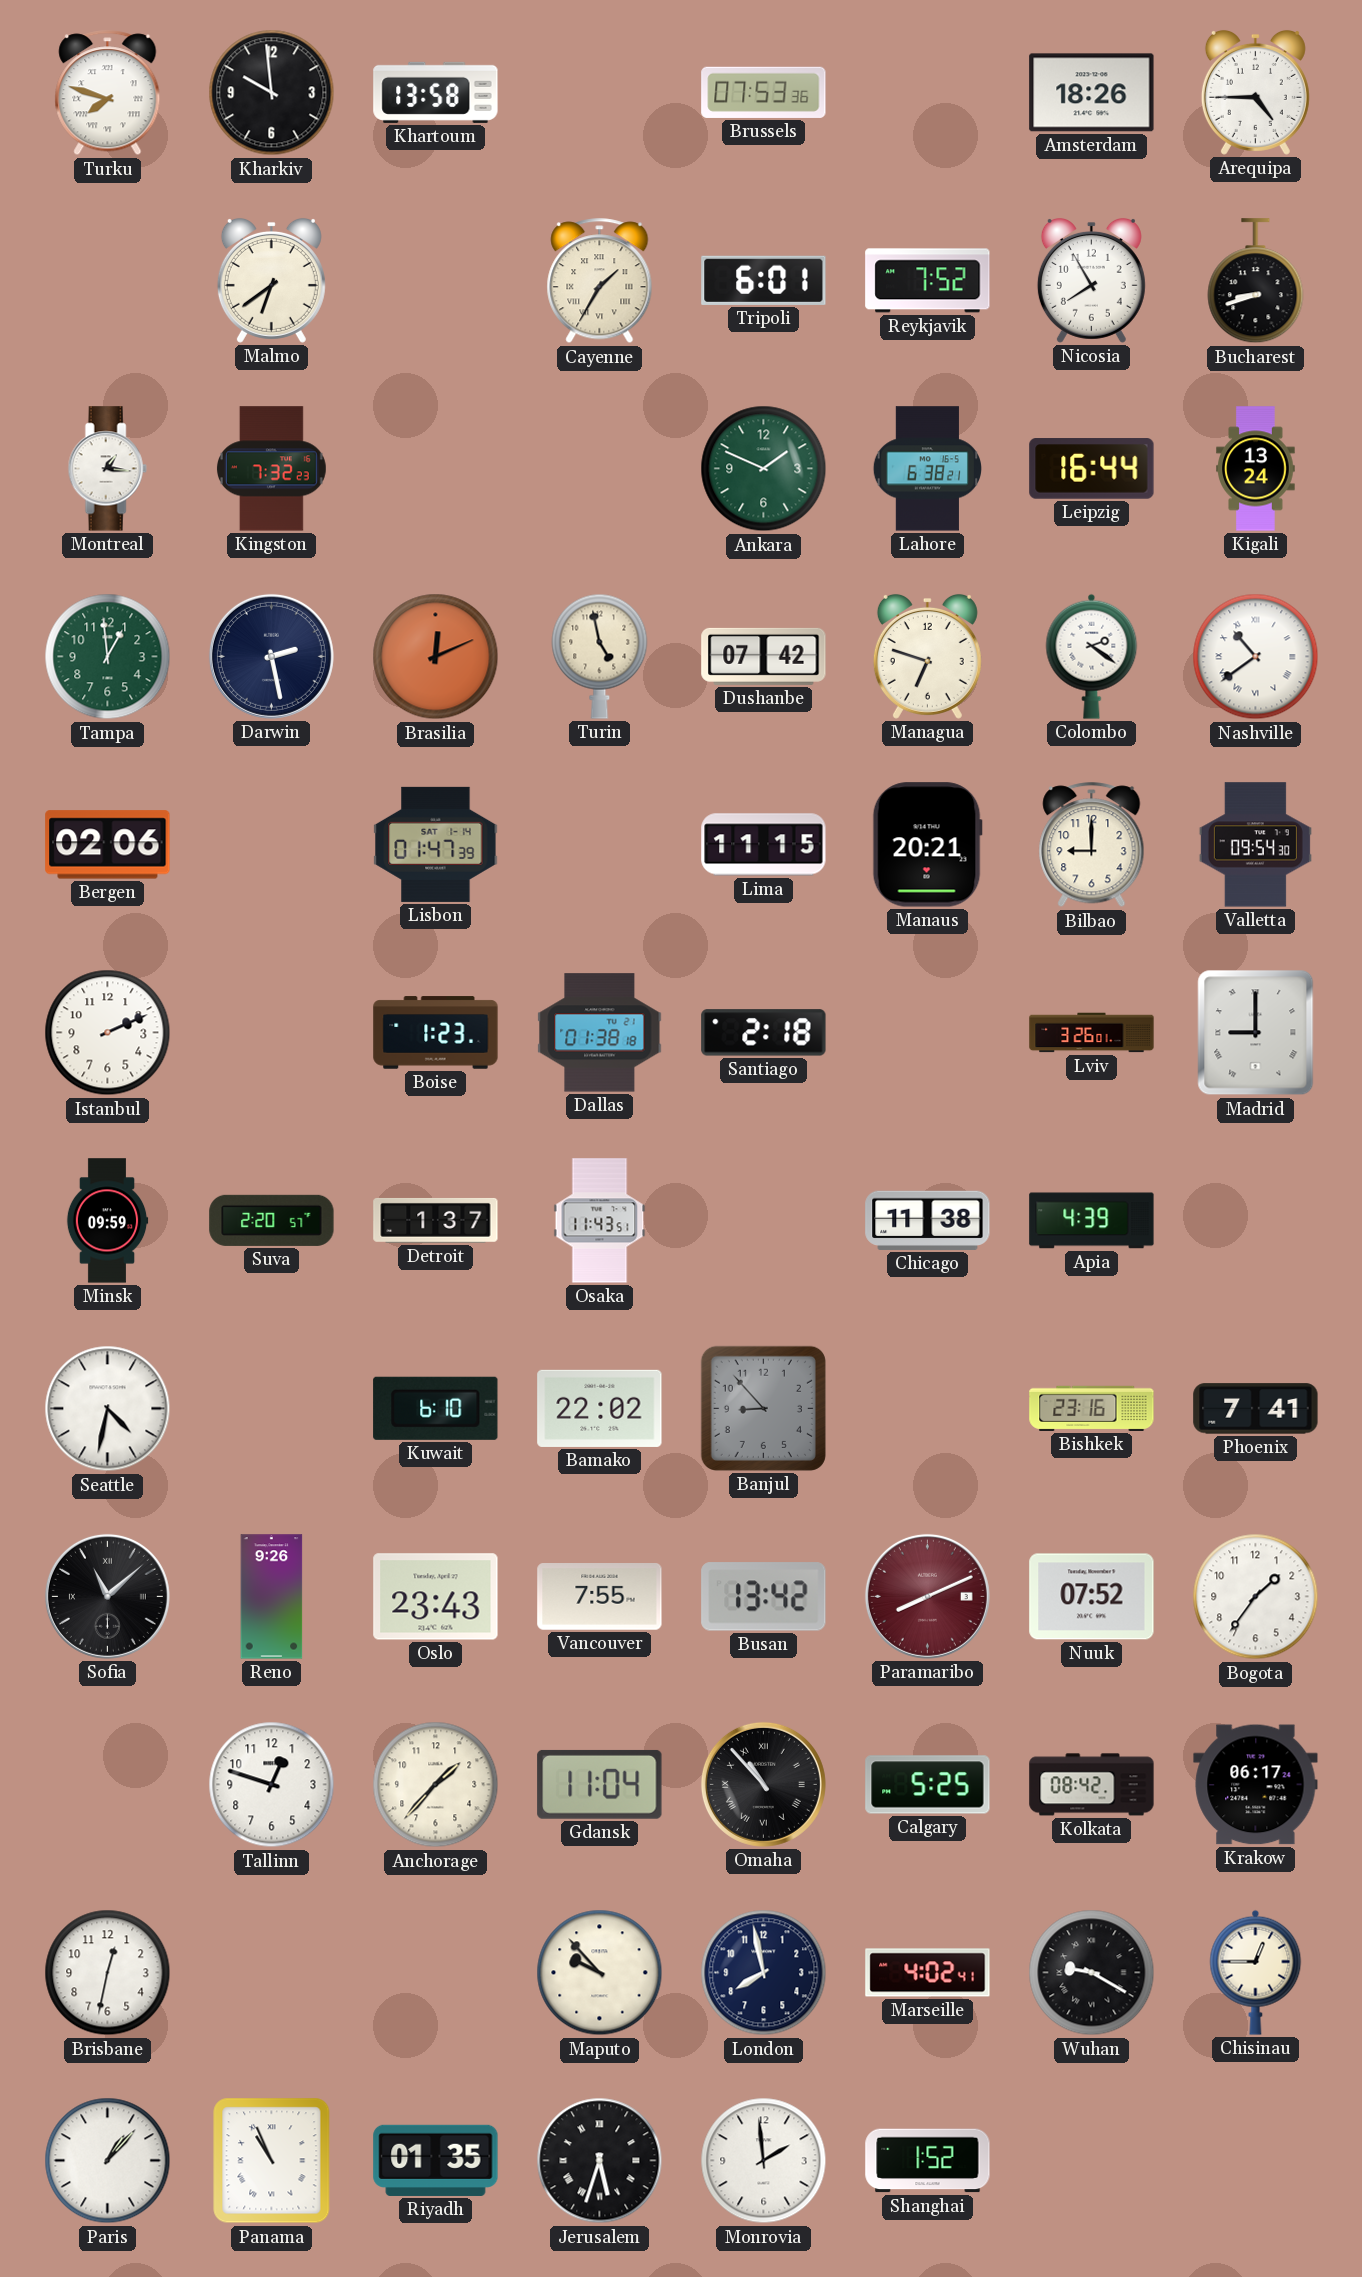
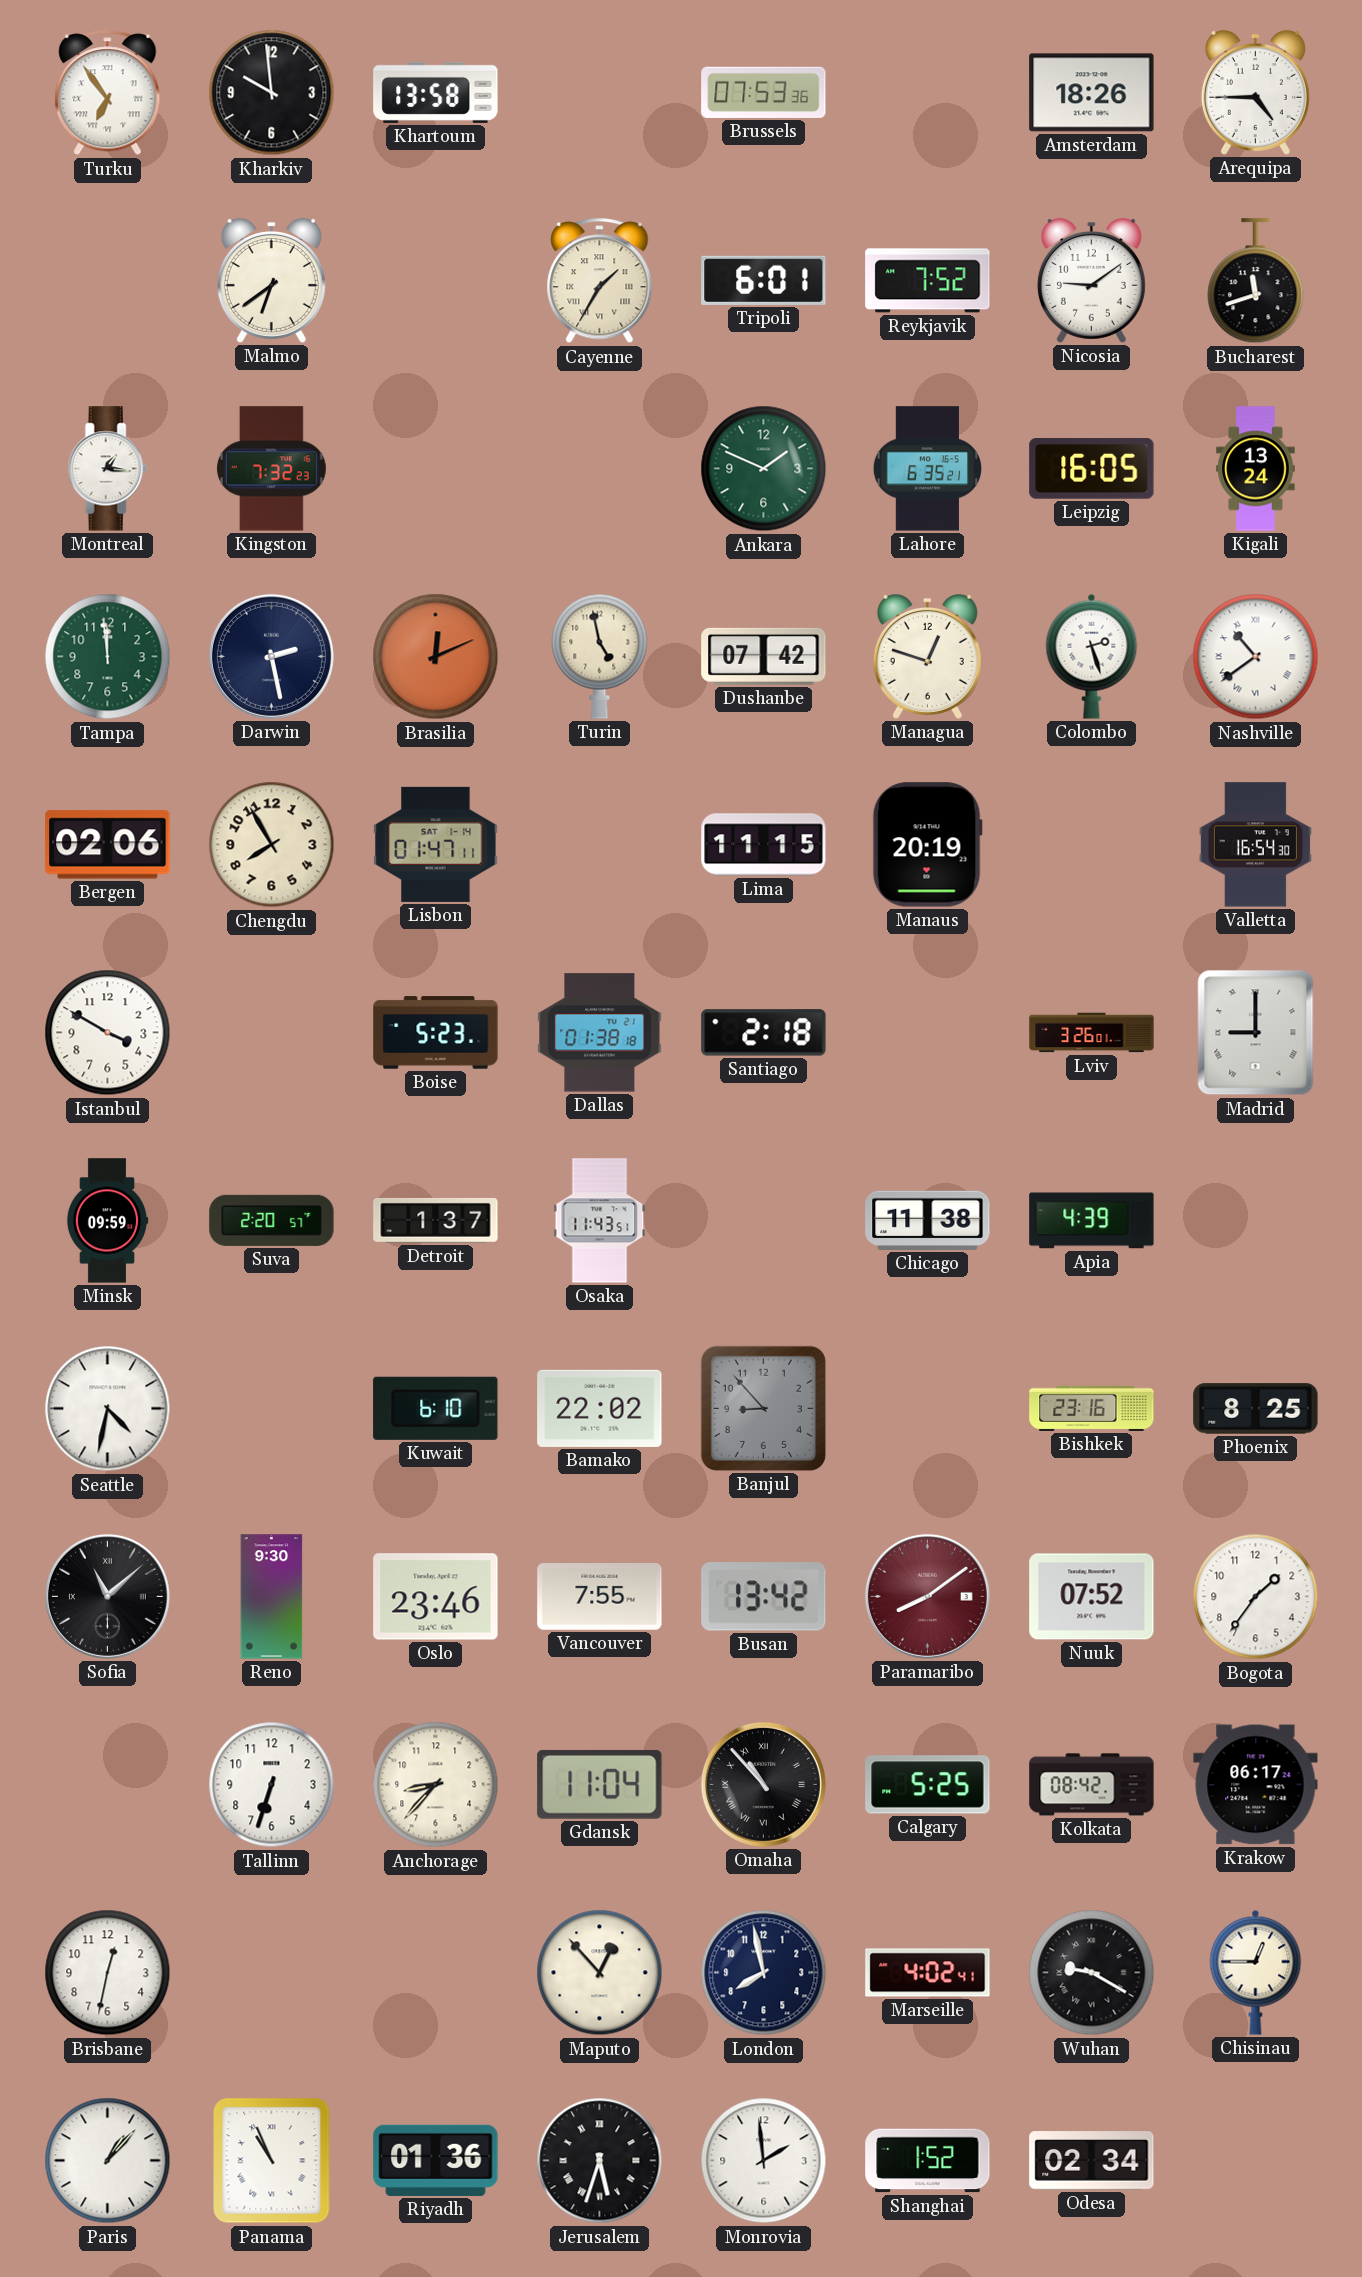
Turku: 7:48 -> 6:54
Nicosia: 7:55 -> 9:09
Bucharest: 8:42 -> 11:42
Lahore: 6:38 -> 6:35
Leipzig: 16:44 -> 16:05
Tampa: 12:59 -> 11:59
Managua: 6:48 -> 12:48
Colombo: 2:21 -> 2:27
Chengdu: none -> 7:55
Lisbon: 01:47:39 -> 01:47:11
Manaus: 20:21 -> 20:19
Bilbao: 9:00 -> none
Valletta: 09:54 -> 16:54
Istanbul: 2:11 -> 3:50
Boise: 1:23 -> 5:23
Phoenix: 7:41 -> 8:25
Reno: 9:26 -> 9:30
Oslo: 23:43 -> 23:46
Paramaribo: 8:11 -> 8:09
Tallinn: 12:48 -> 6:33
Anchorage: 1:37 -> 8:37
Maputo: 9:53 -> 12:53
Riyadh: 01:35 -> 01:36
Odesa: none -> 02:34
